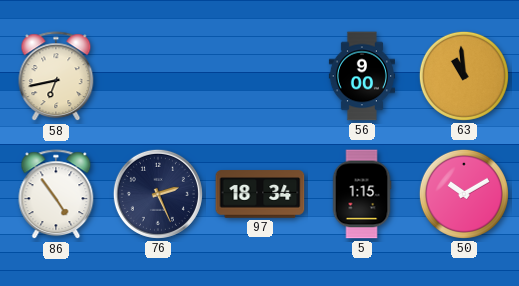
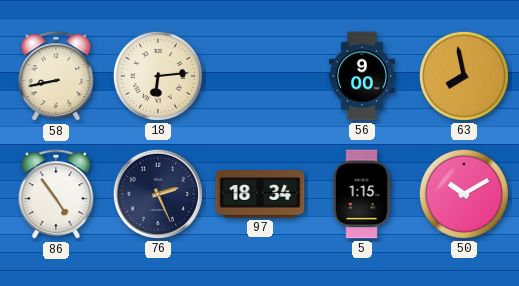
58: 6:43 -> 8:43
18: none -> 6:14
63: 10:59 -> 7:58
